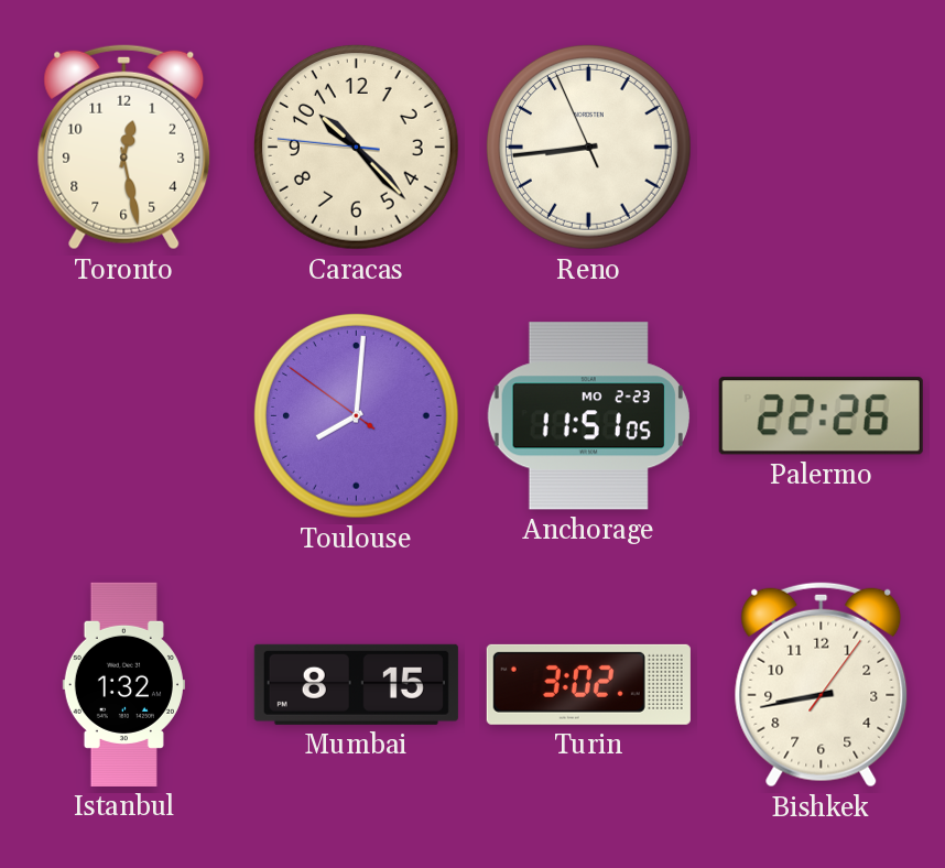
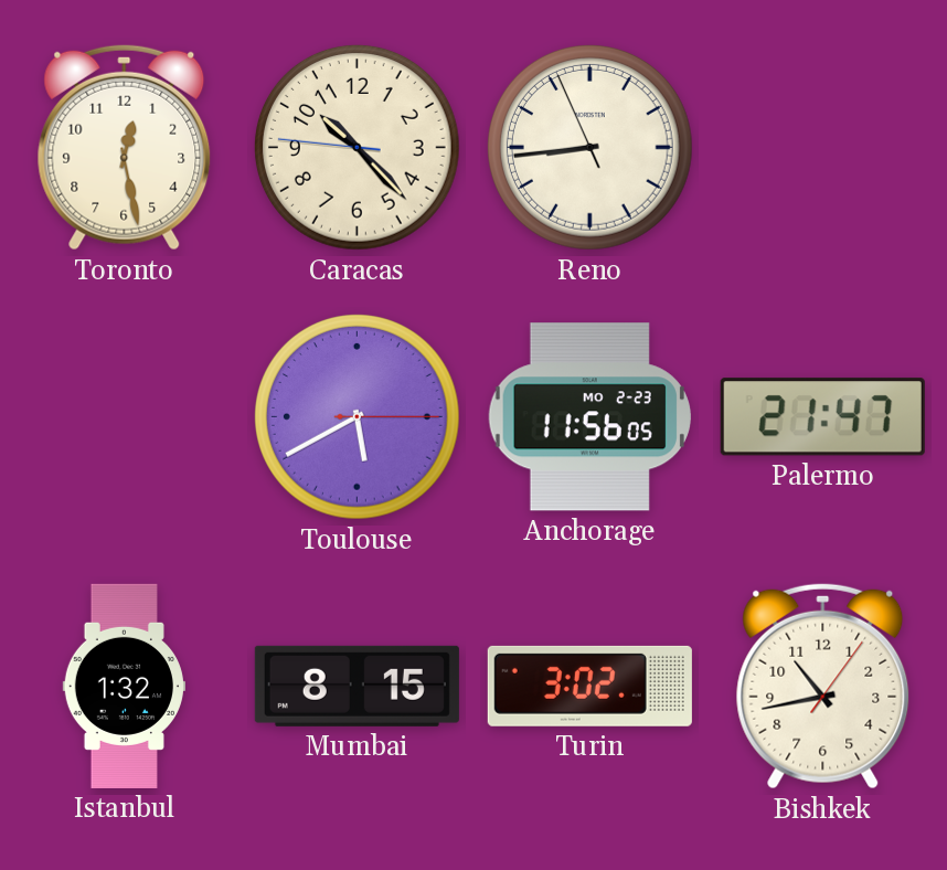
Toulouse: 8:00 -> 5:40
Anchorage: 11:51 -> 11:56
Palermo: 22:26 -> 21:47
Bishkek: 8:43 -> 10:43
